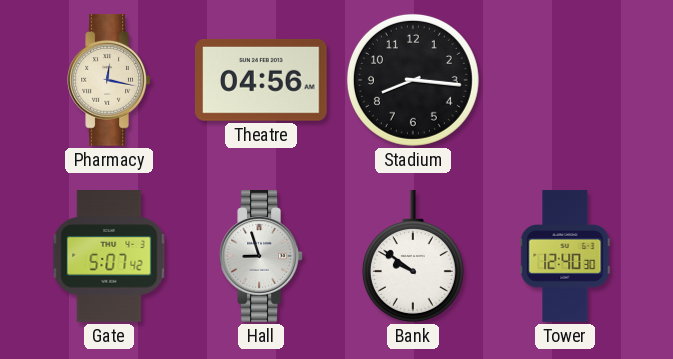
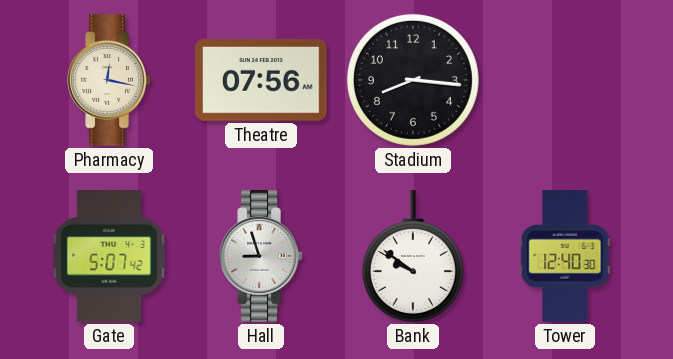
Theatre: 04:56 -> 07:56
